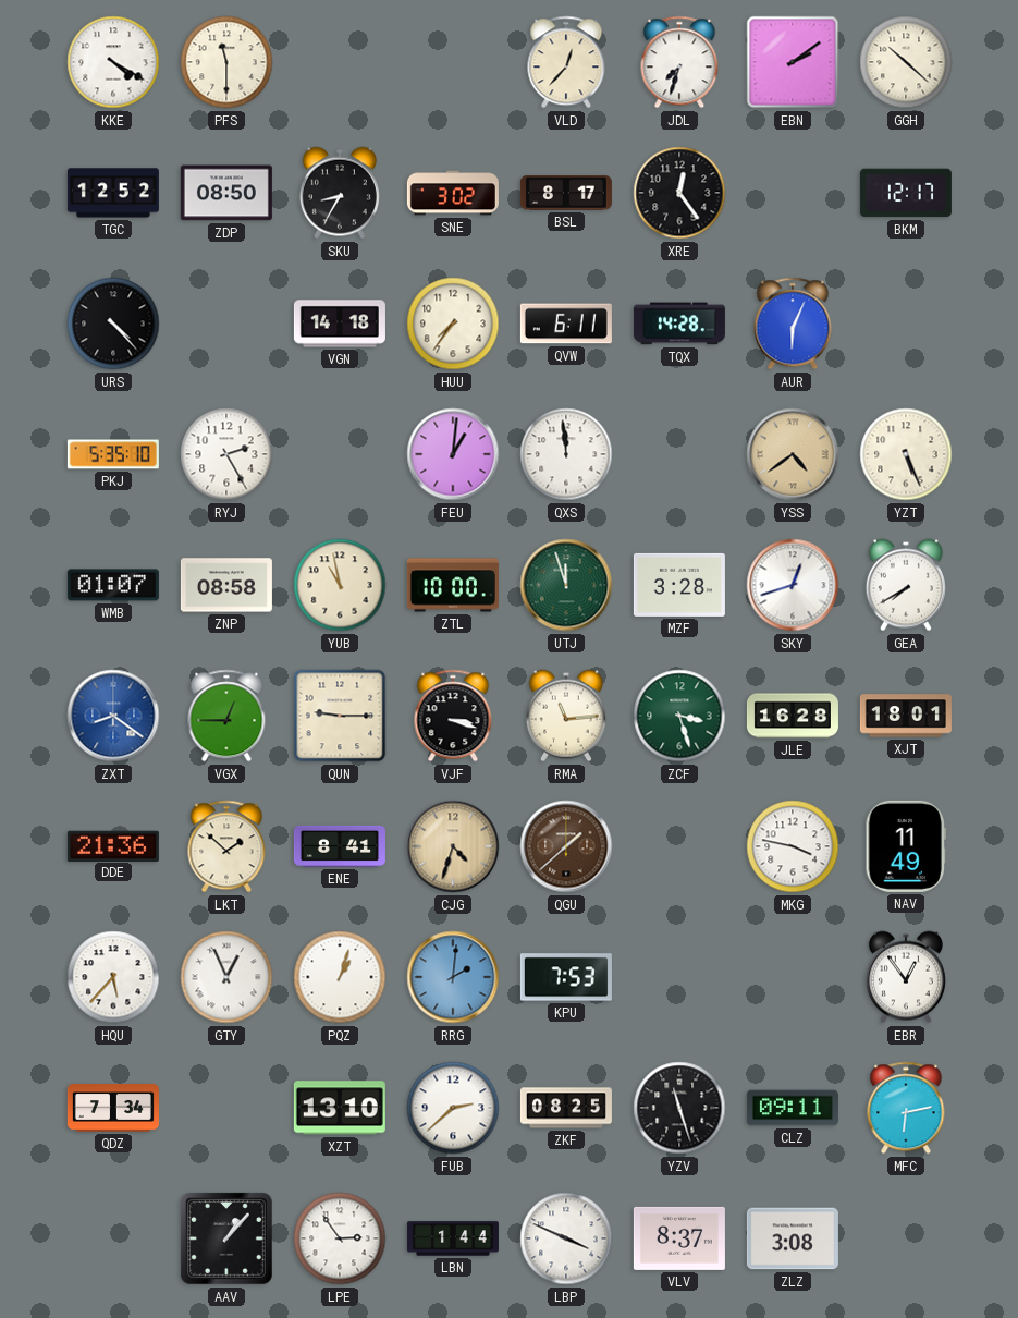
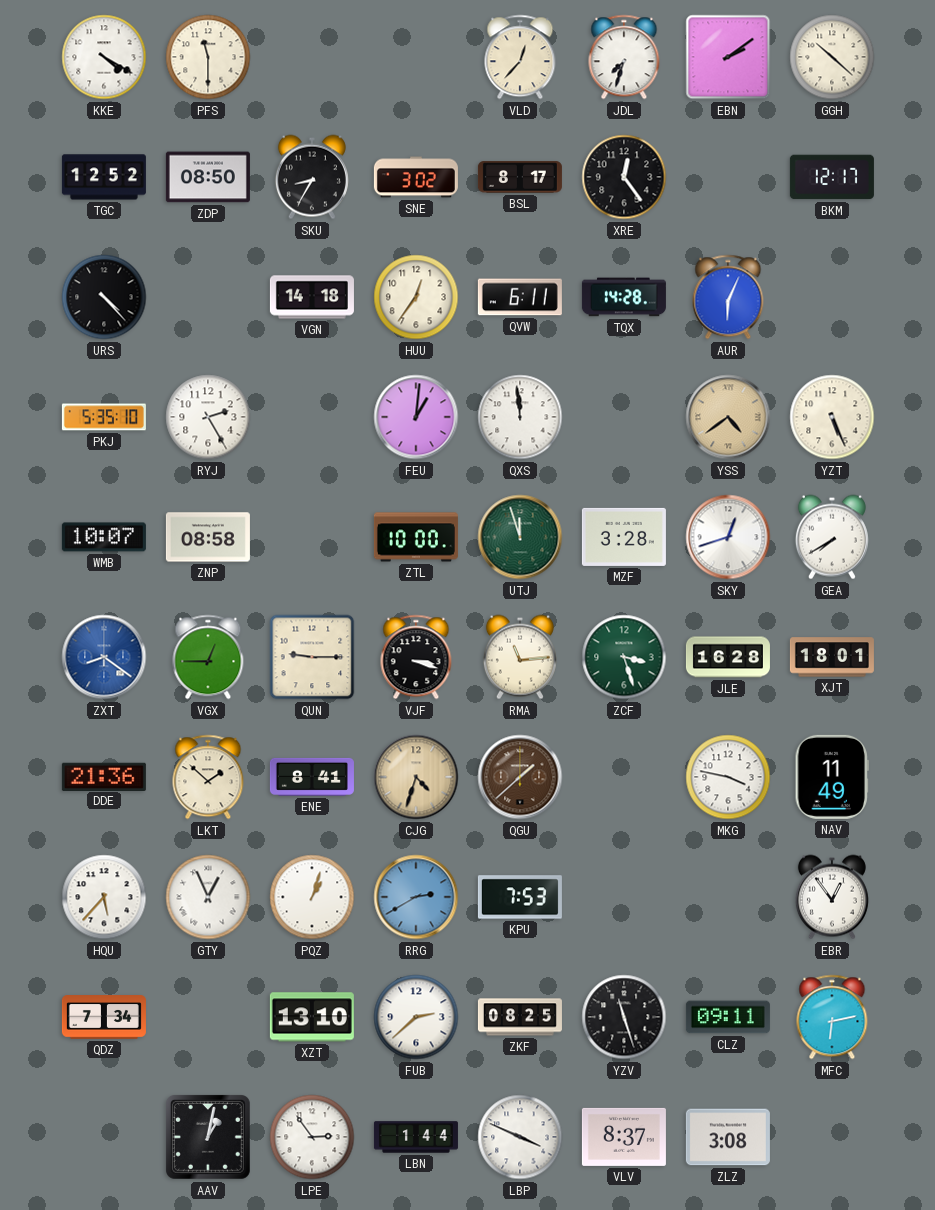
HUU: 7:36 -> 12:36
WMB: 01:07 -> 10:07
YUB: 10:58 -> none
RRG: 2:01 -> 2:40
AAV: 1:07 -> 1:02
